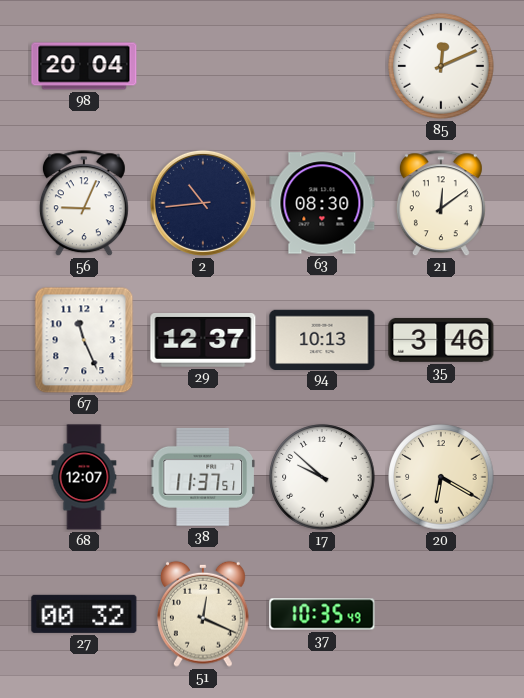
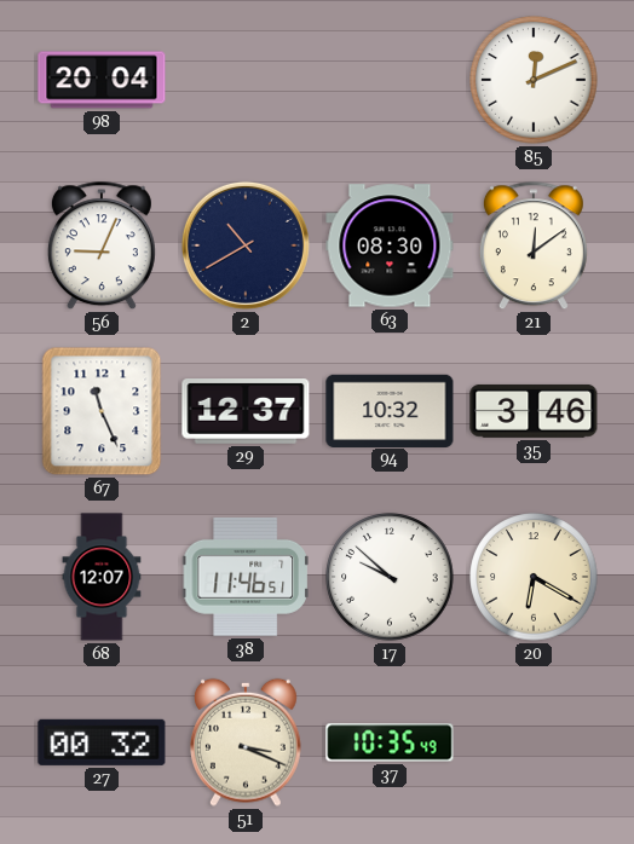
2: 10:44 -> 10:40
94: 10:13 -> 10:32
38: 11:37 -> 11:46
51: 12:19 -> 3:19
